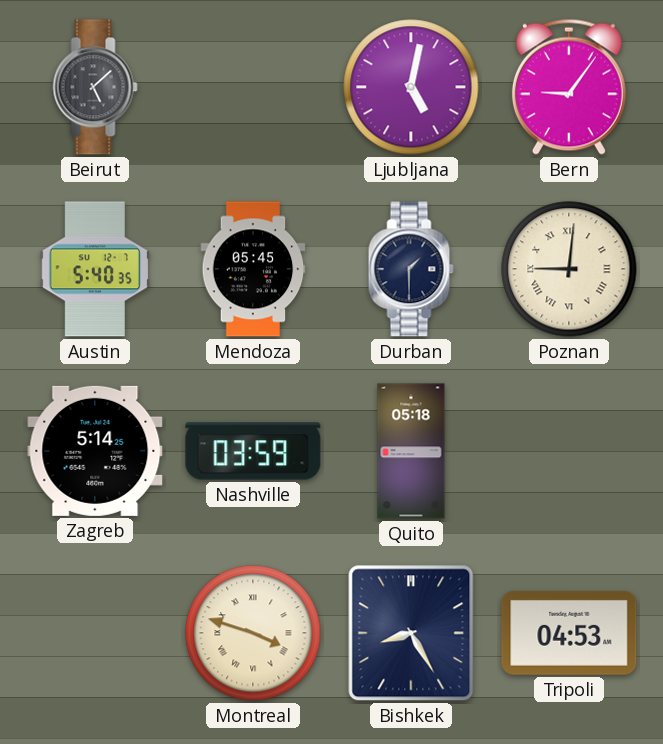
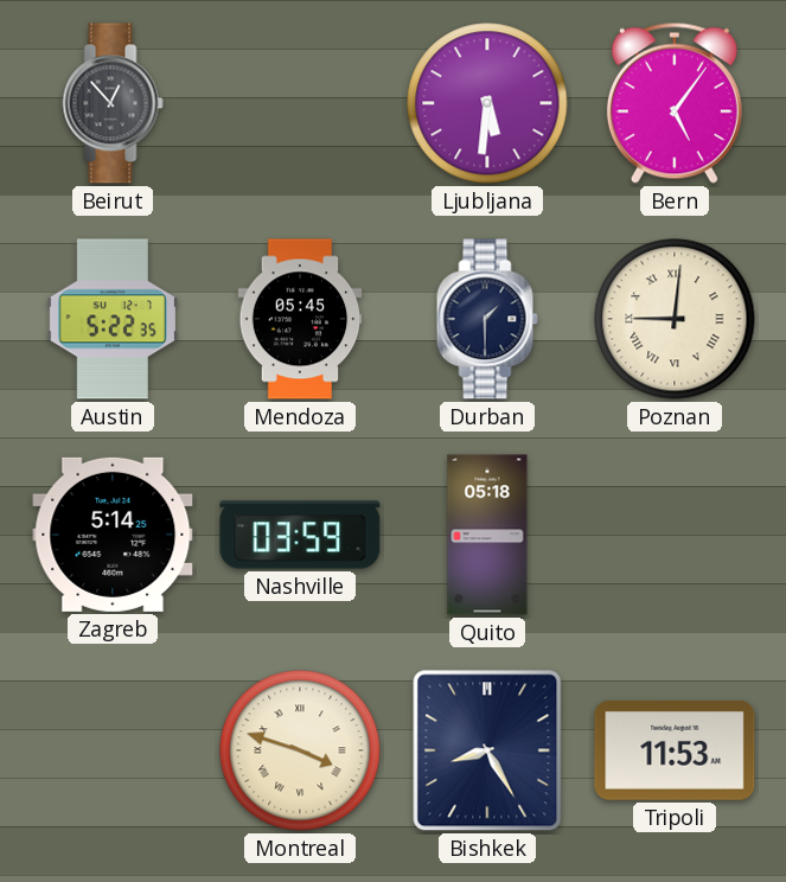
Beirut: 5:08 -> 12:53
Ljubljana: 5:02 -> 5:31
Bern: 9:06 -> 5:06
Austin: 5:40 -> 5:22
Tripoli: 04:53 -> 11:53
